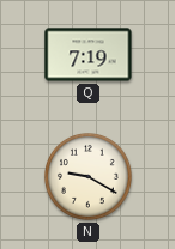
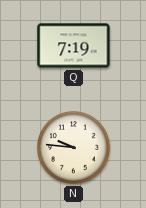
N: 9:20 -> 9:46
